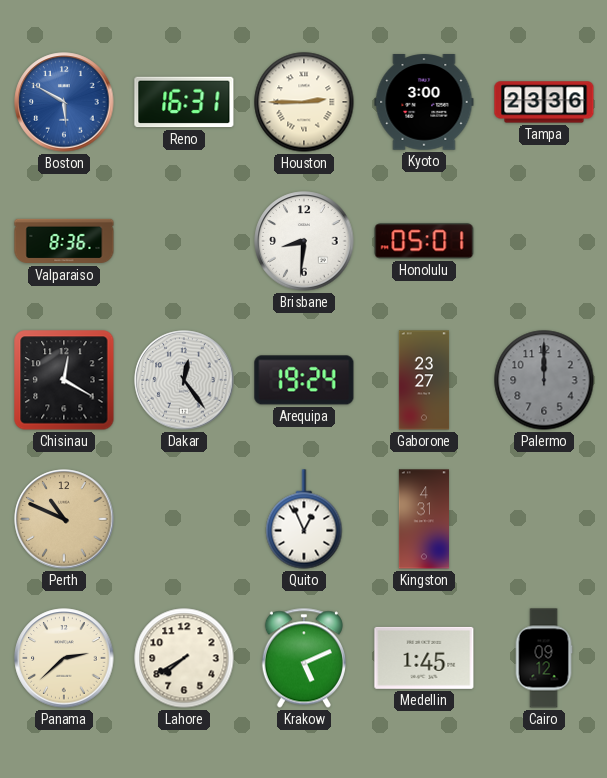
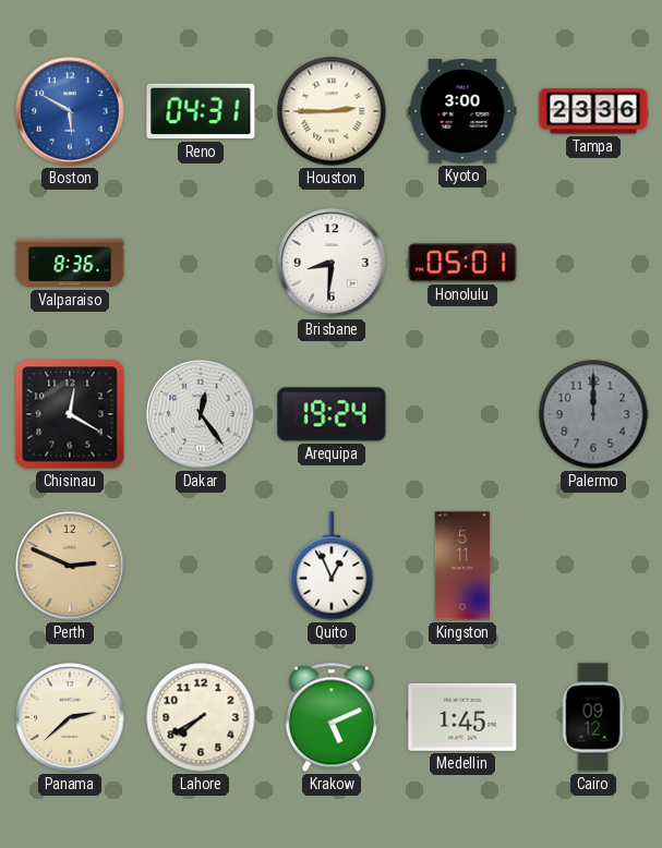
Reno: 16:31 -> 04:31
Gaborone: 23:27 -> none
Perth: 10:49 -> 2:49
Kingston: 4:31 -> 5:11
